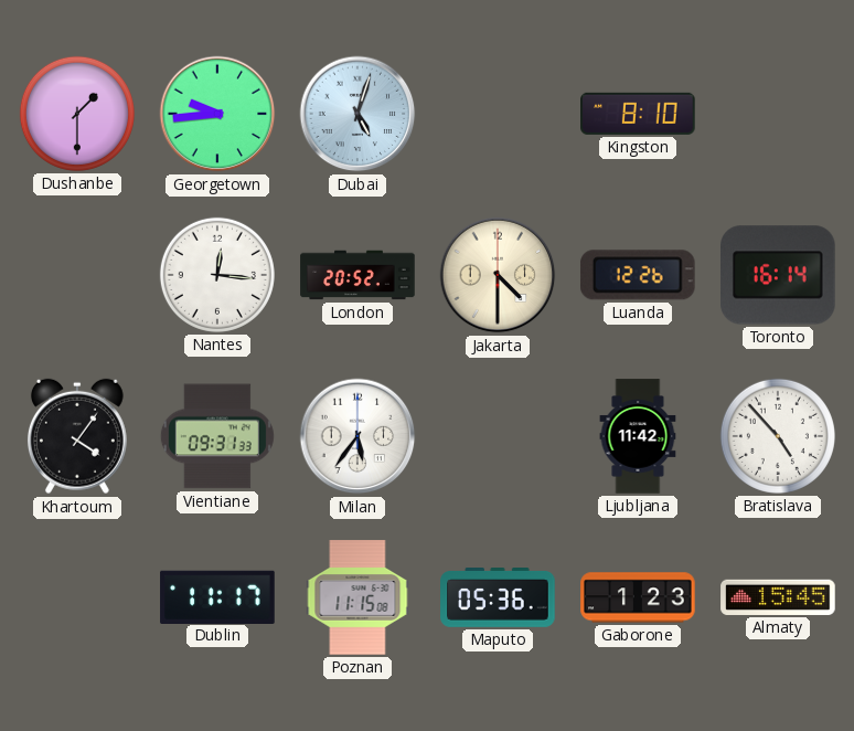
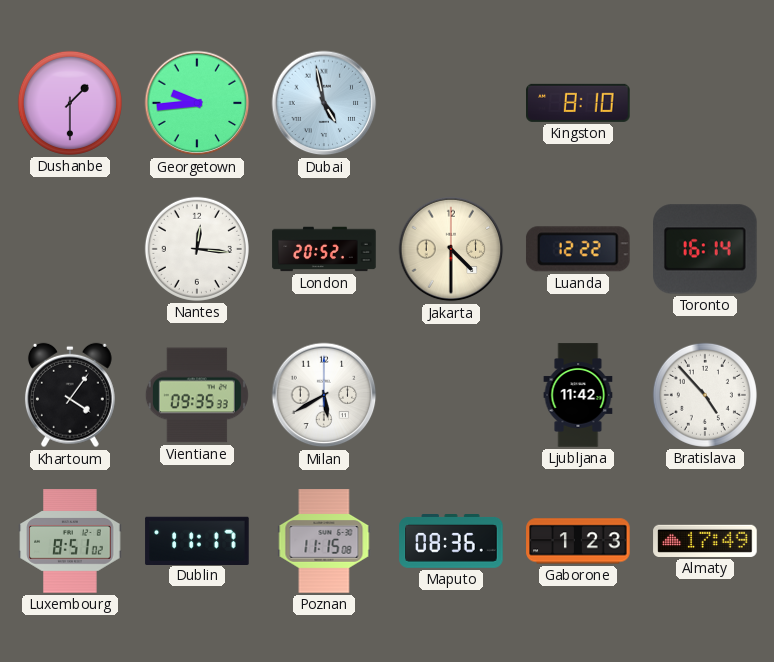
Dubai: 5:03 -> 4:58
Luanda: 12:26 -> 12:22
Vientiane: 09:31 -> 09:35
Milan: 5:36 -> 5:40
Luxembourg: none -> 8:51
Maputo: 05:36 -> 08:36
Almaty: 15:45 -> 17:49
